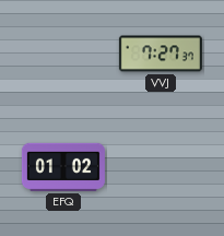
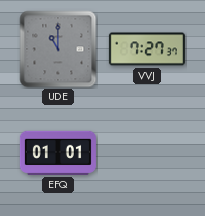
UDE: none -> 11:00
EFQ: 01:02 -> 01:01
